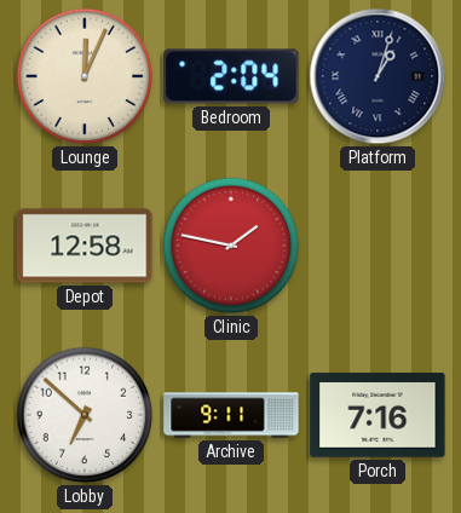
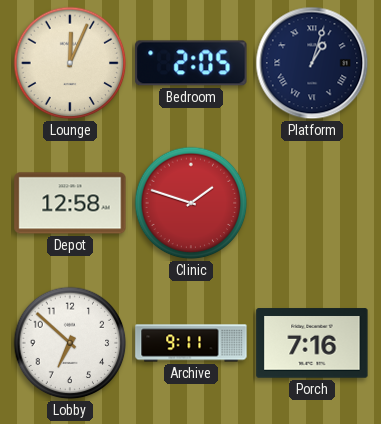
Bedroom: 2:04 -> 2:05
Clinic: 1:47 -> 1:48
